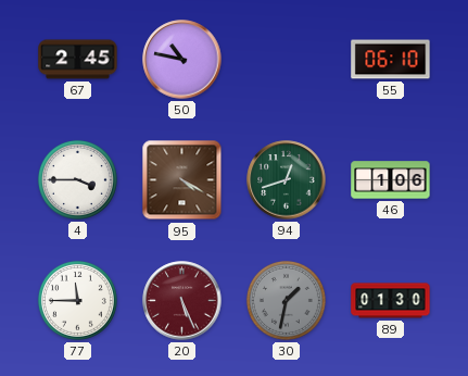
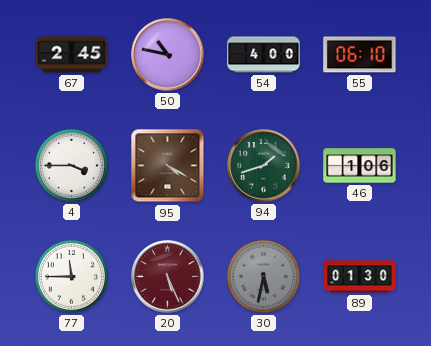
54: none -> 4:00
94: 12:42 -> 1:42
30: 1:32 -> 5:32
